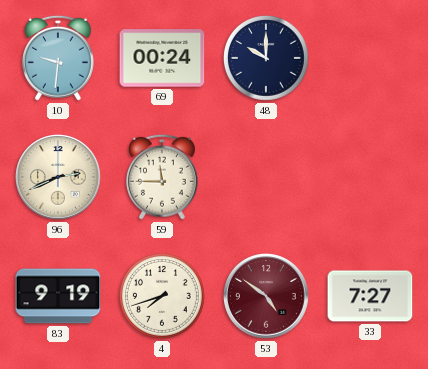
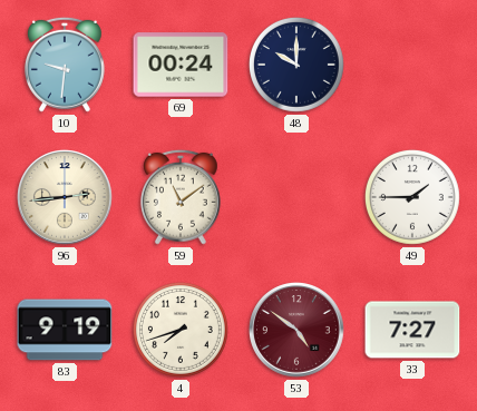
96: 2:41 -> 2:44
59: 11:45 -> 11:09
49: none -> 1:45
